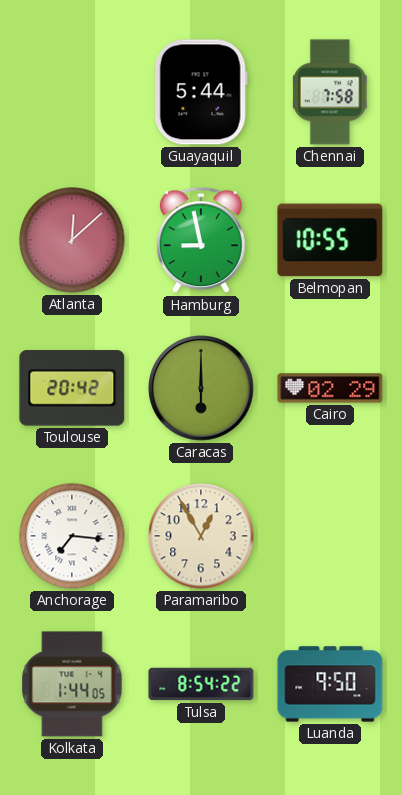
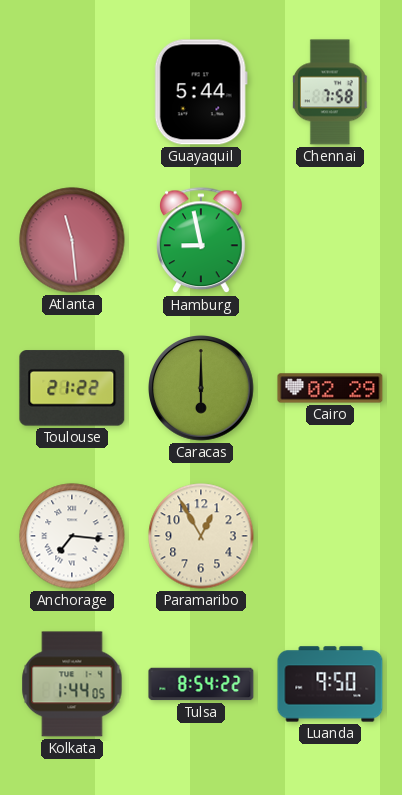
Atlanta: 12:08 -> 11:29
Belmopan: 10:55 -> none
Toulouse: 20:42 -> 21:22
